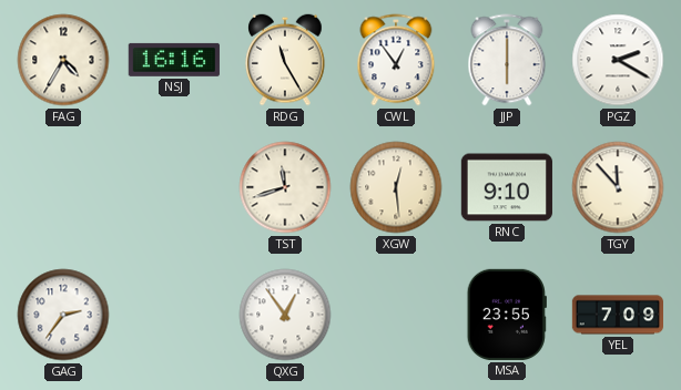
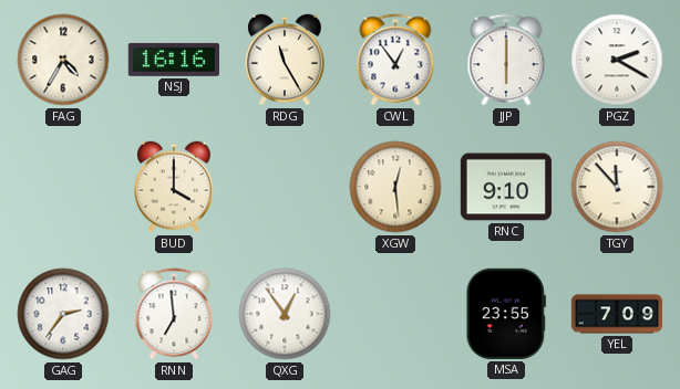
BUD: none -> 4:00
TST: 11:42 -> none
RNN: none -> 6:59
